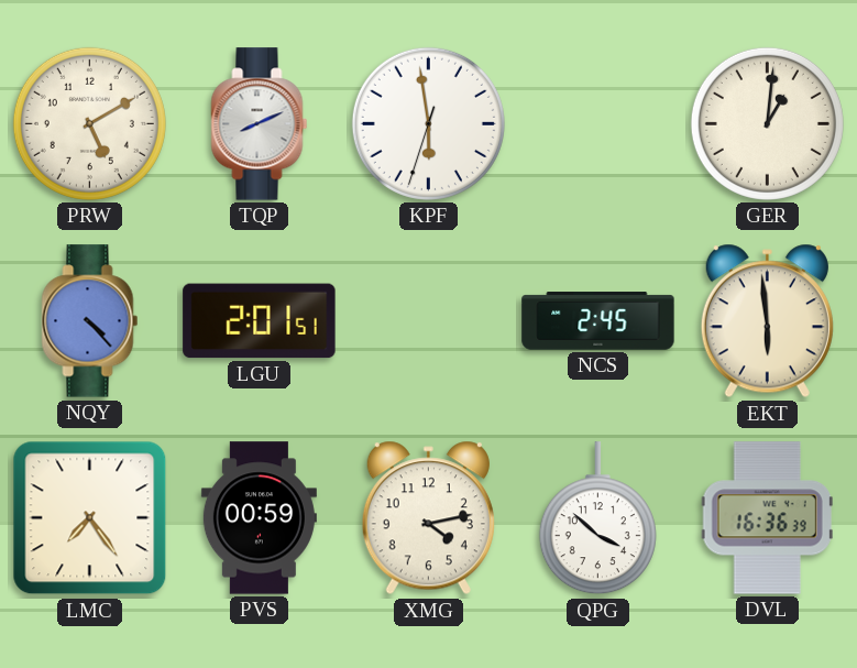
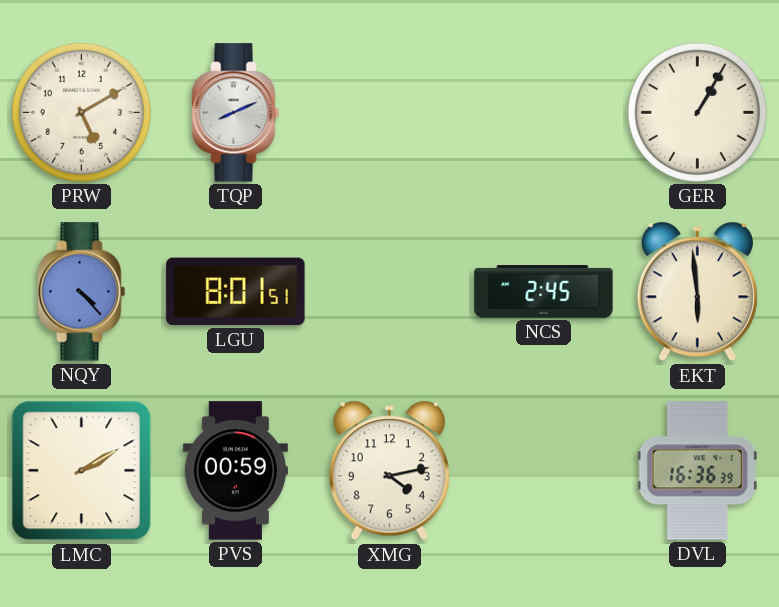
KPF: 5:58 -> none
GER: 1:01 -> 1:05
LGU: 2:01 -> 8:01
LMC: 7:24 -> 2:10
QPG: 3:52 -> none
